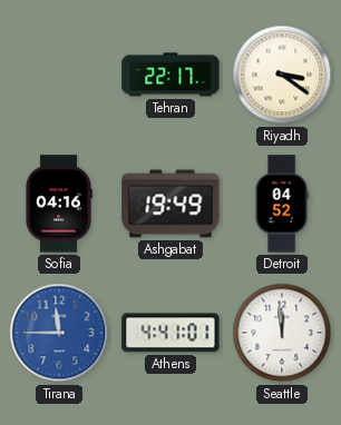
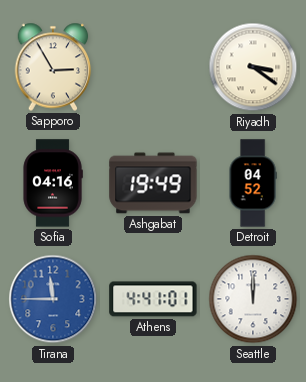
Sapporo: none -> 2:55
Tehran: 22:17 -> none
Seattle: 11:59 -> 12:00
